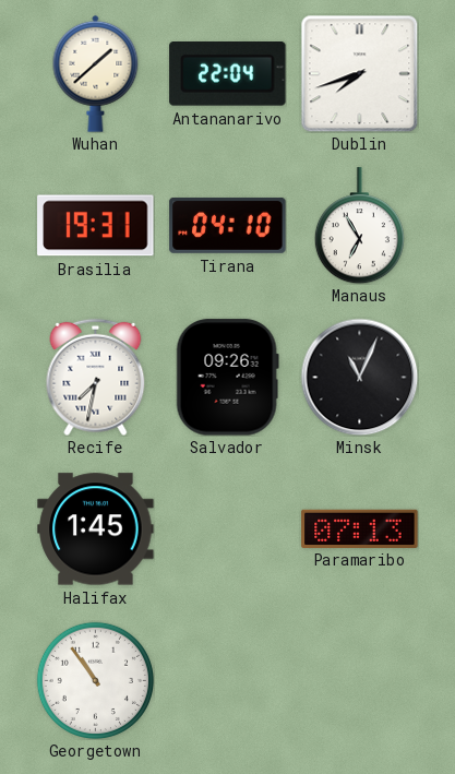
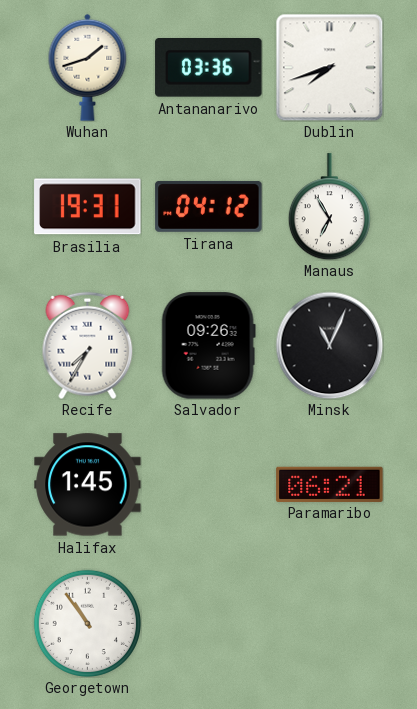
Wuhan: 1:38 -> 1:42
Antananarivo: 22:04 -> 03:36
Tirana: 04:10 -> 04:12
Recife: 7:32 -> 7:35
Paramaribo: 07:13 -> 06:21
